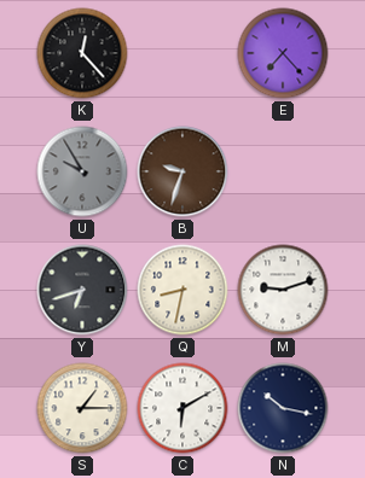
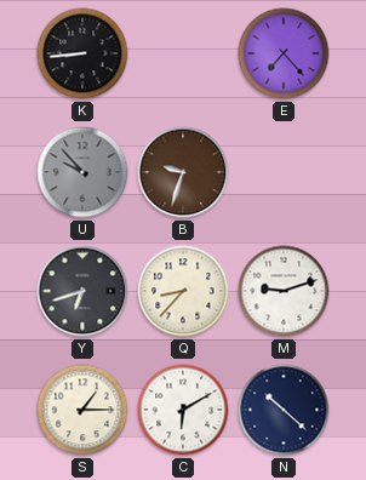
K: 12:23 -> 8:44
U: 9:55 -> 9:53
Q: 8:32 -> 8:37
N: 10:17 -> 10:22
